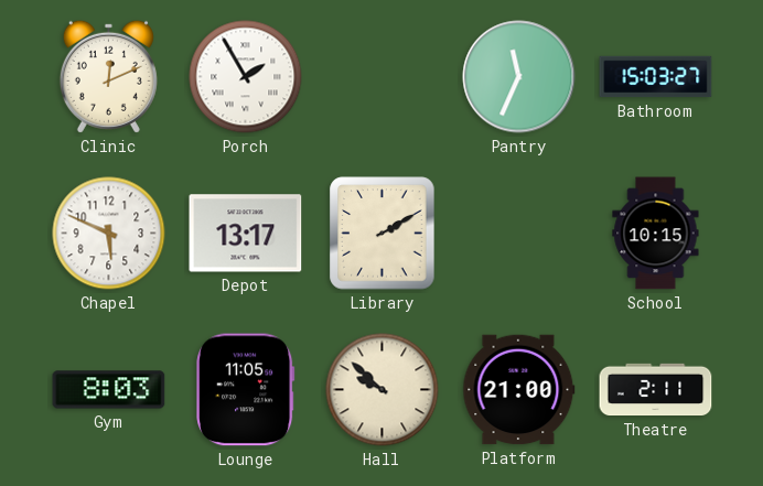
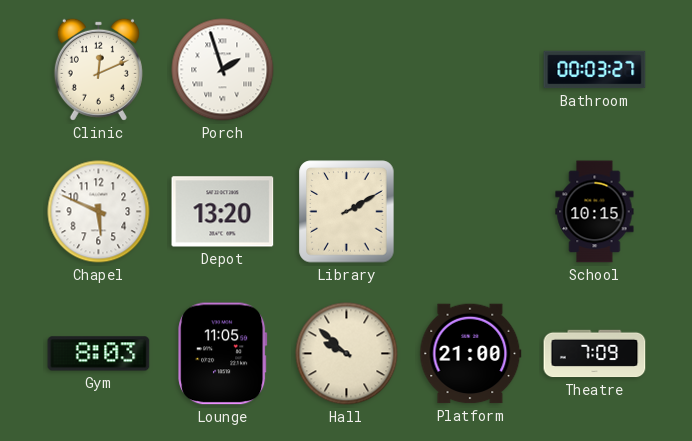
Porch: 1:55 -> 1:57
Pantry: 11:34 -> none
Bathroom: 15:03 -> 00:03
Depot: 13:17 -> 13:20
Theatre: 2:11 -> 7:09
